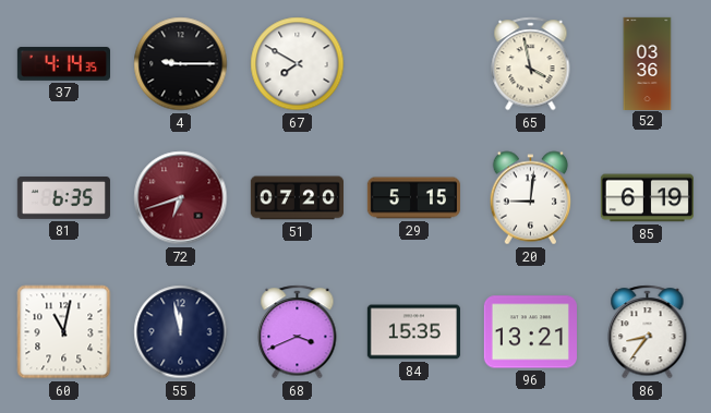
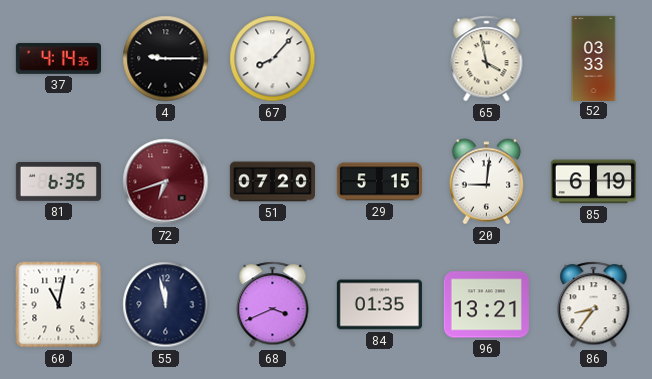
67: 7:50 -> 8:07
52: 03:36 -> 03:33
84: 15:35 -> 01:35
